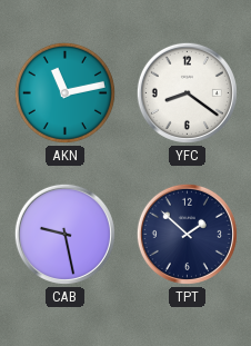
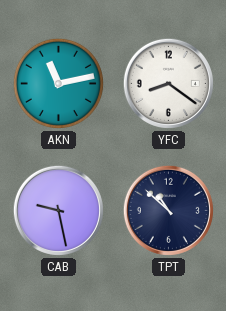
TPT: 1:52 -> 10:52
